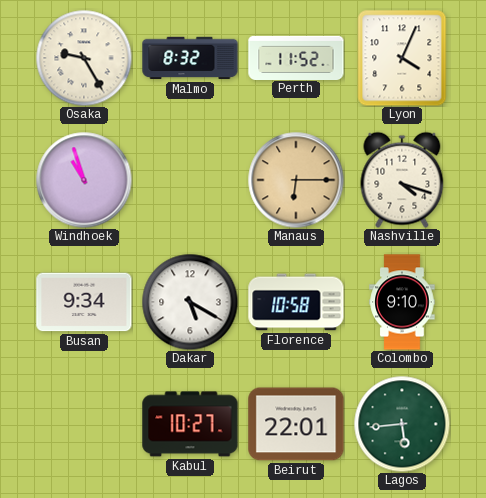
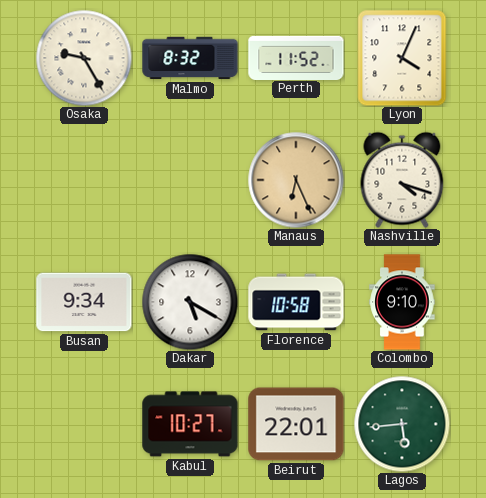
Windhoek: 10:57 -> none
Manaus: 6:15 -> 6:26
